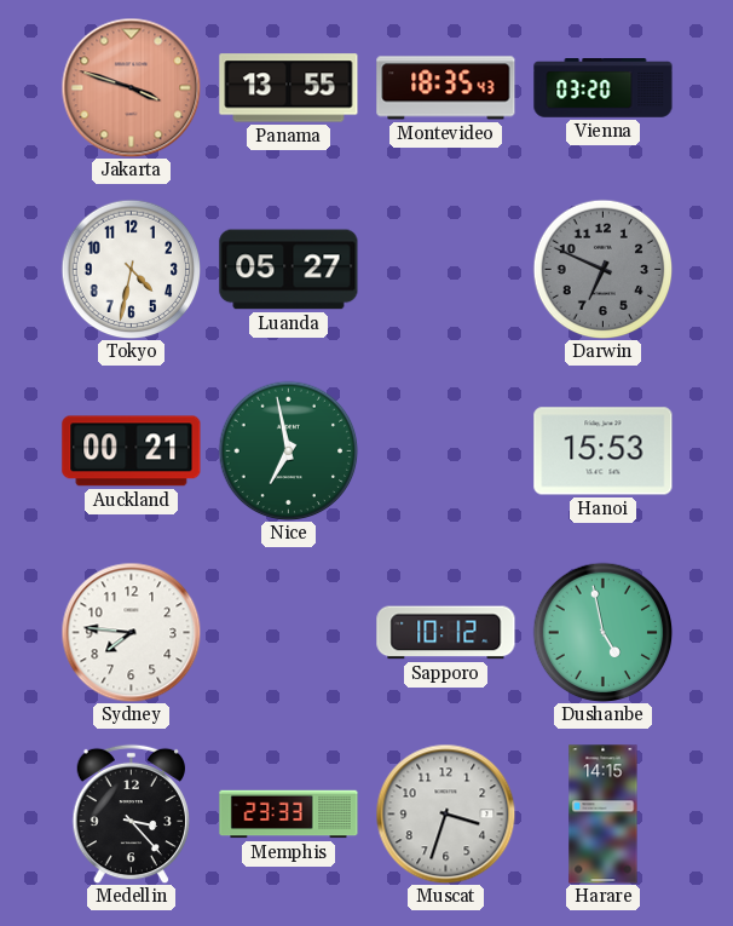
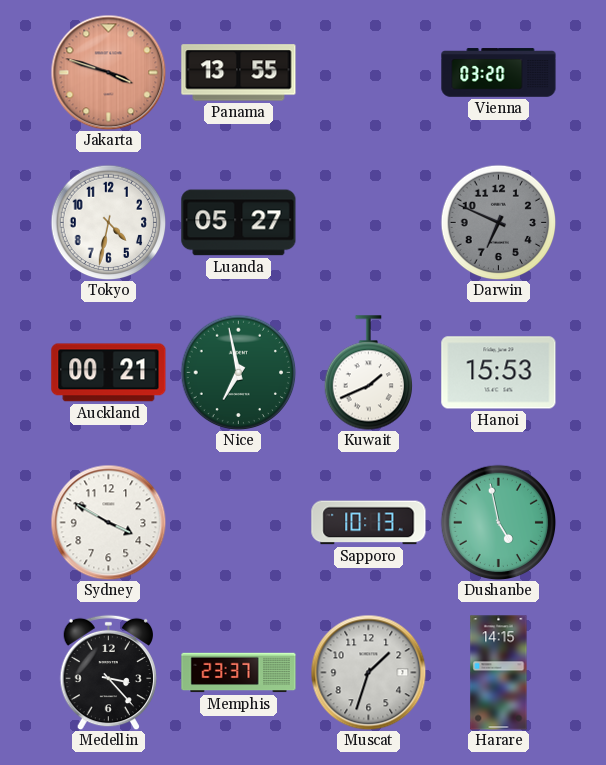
Montevideo: 18:35 -> none
Kuwait: none -> 1:41
Sydney: 7:46 -> 3:50
Sapporo: 10:12 -> 10:13
Memphis: 23:33 -> 23:37
Muscat: 3:33 -> 1:33
